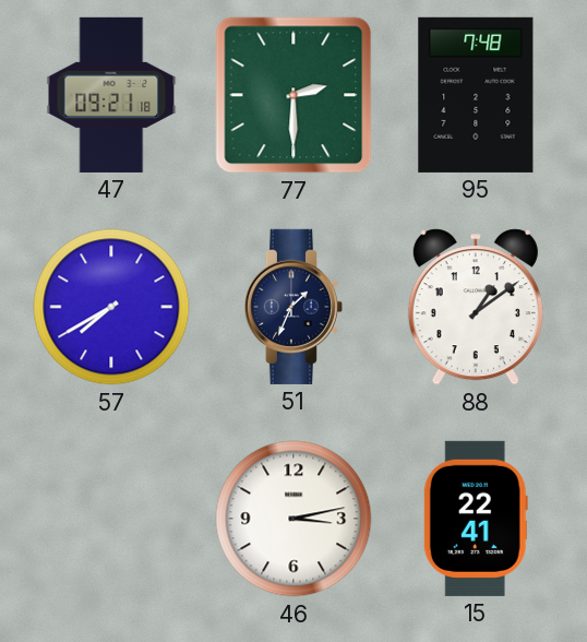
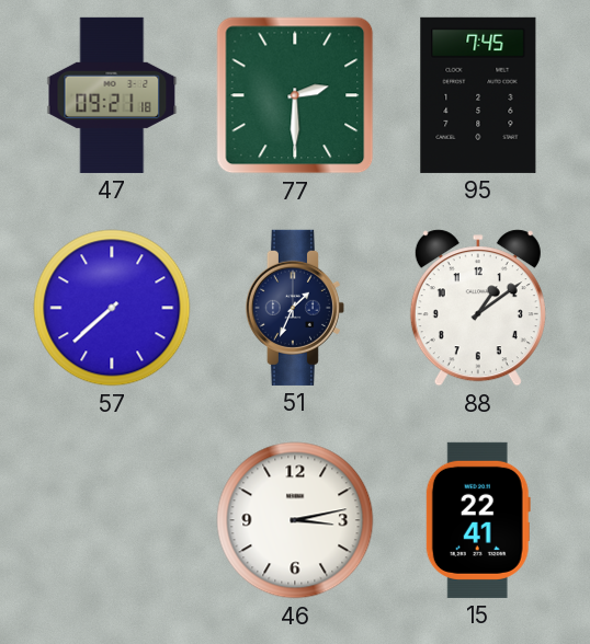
95: 7:48 -> 7:45
57: 7:40 -> 7:38
